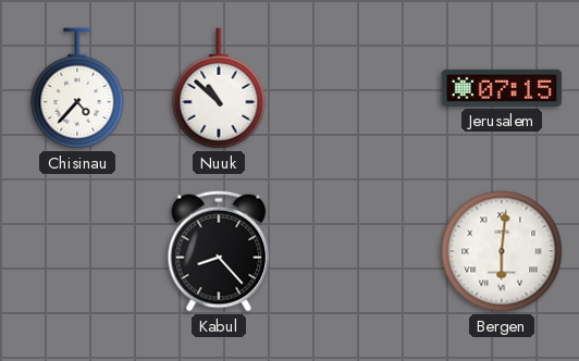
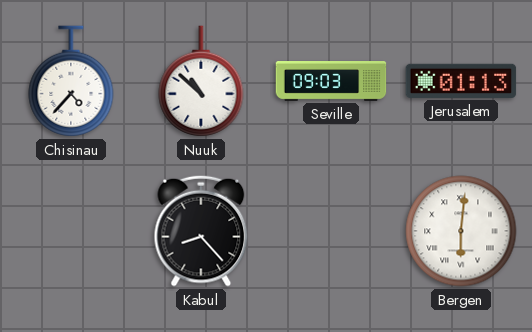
Seville: none -> 09:03
Jerusalem: 07:15 -> 01:13
